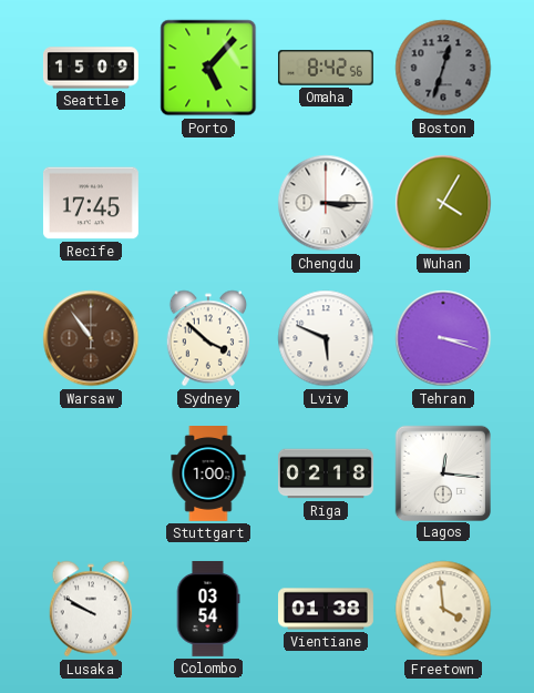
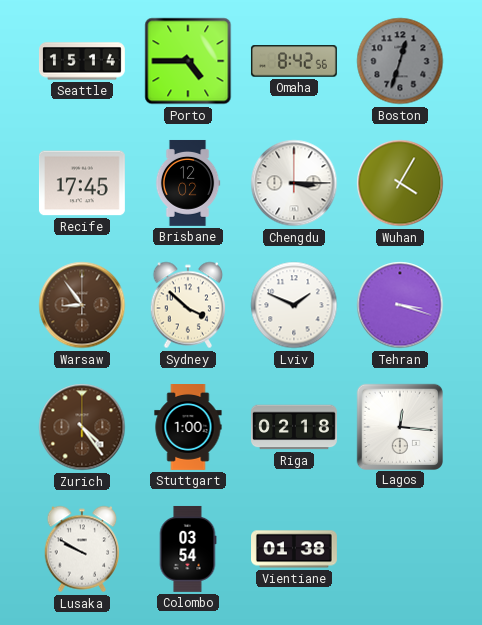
Seattle: 15:09 -> 15:14
Porto: 5:07 -> 4:45
Brisbane: none -> 12:02
Warsaw: 10:54 -> 8:54
Lviv: 5:49 -> 1:49
Zurich: none -> 4:24
Freetown: 3:59 -> none
